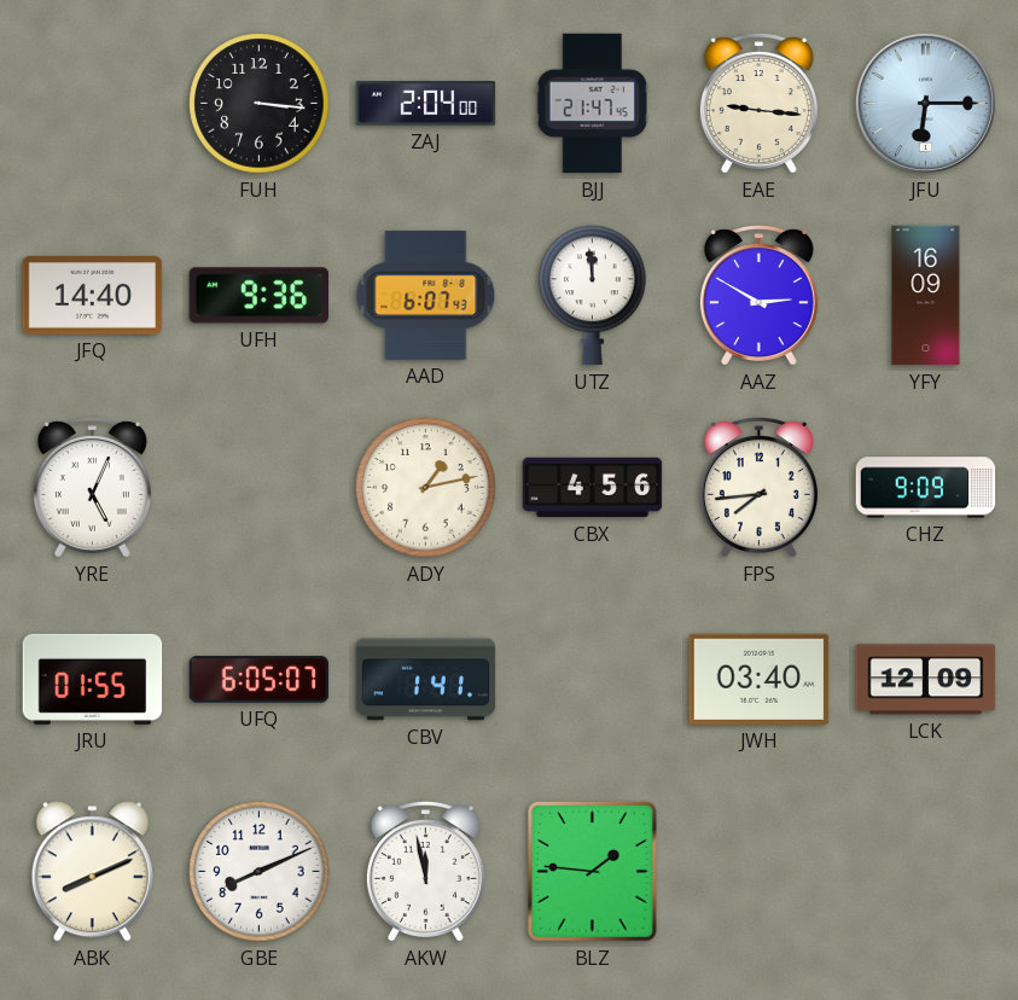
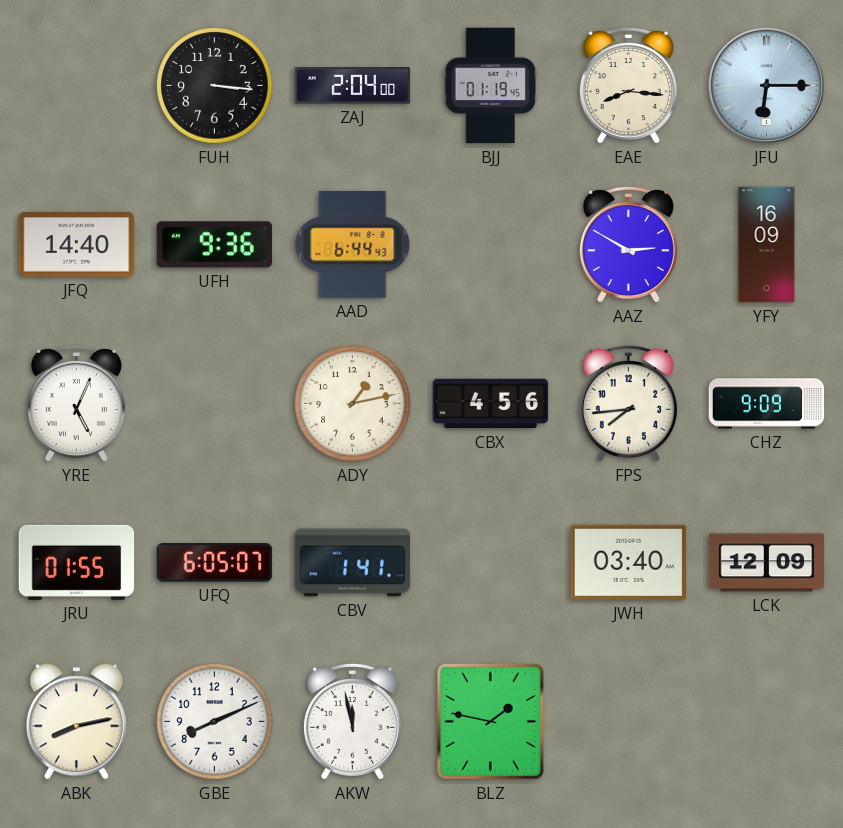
BJJ: 21:47 -> 01:19
EAE: 9:16 -> 8:16
AAD: 6:07 -> 6:44
UTZ: 11:59 -> none
ABK: 8:11 -> 8:13
BLZ: 1:46 -> 1:47
